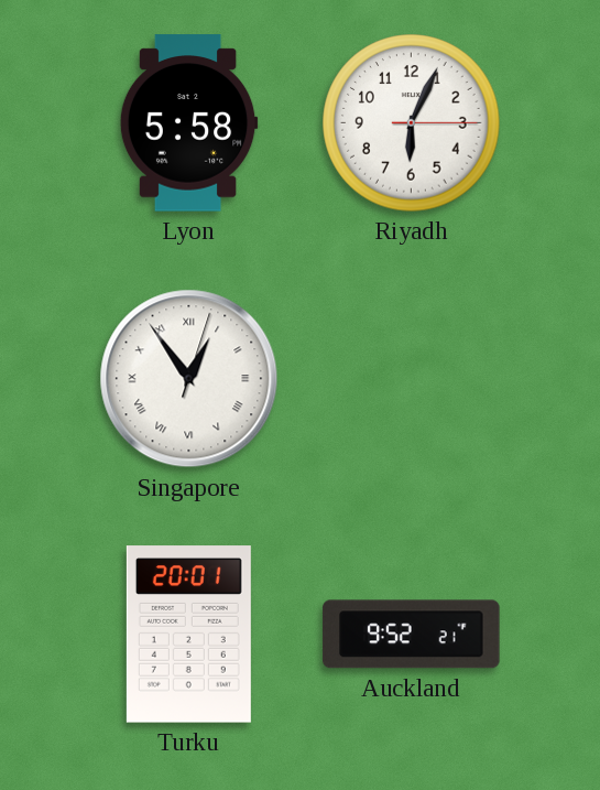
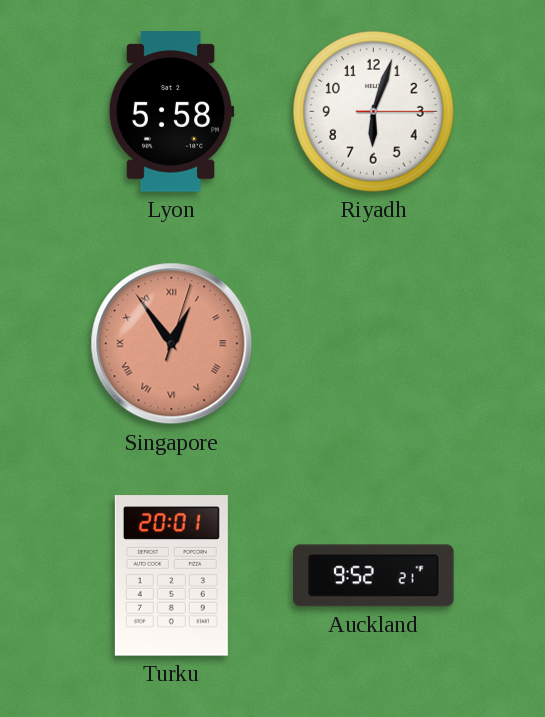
Riyadh: 6:04 -> 6:03
Singapore dial: white -> salmon
